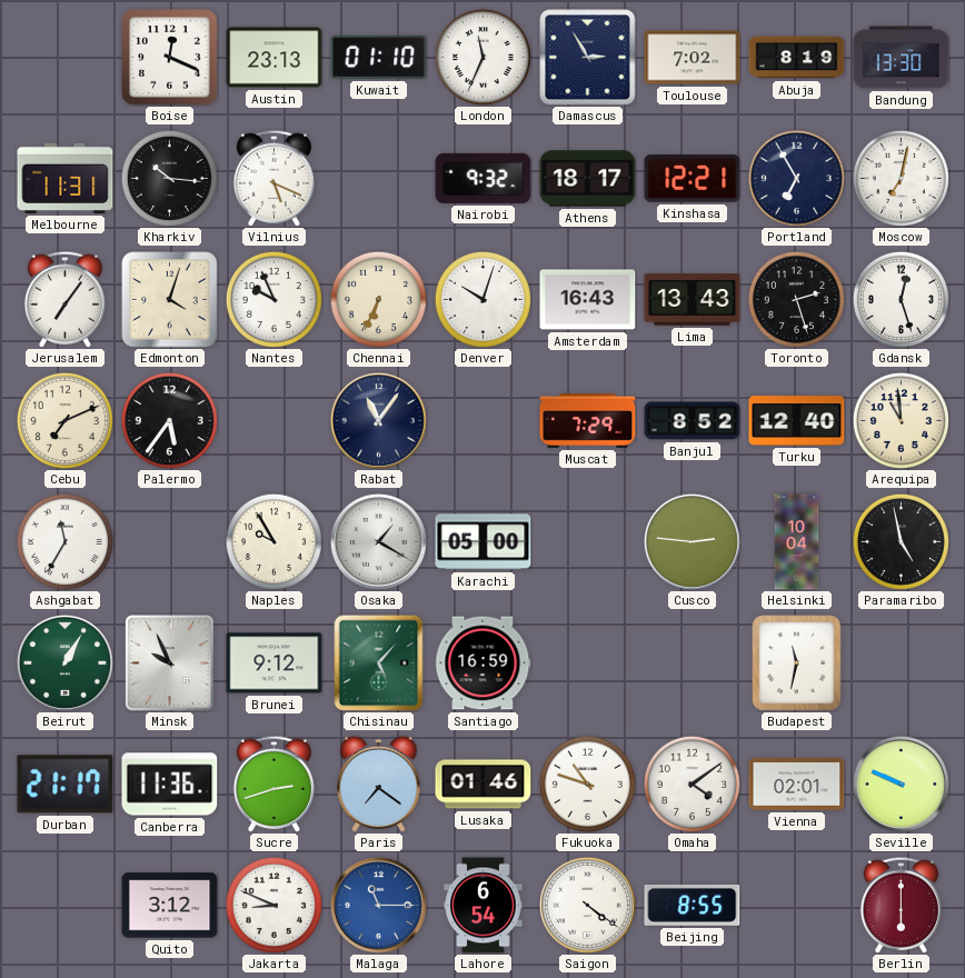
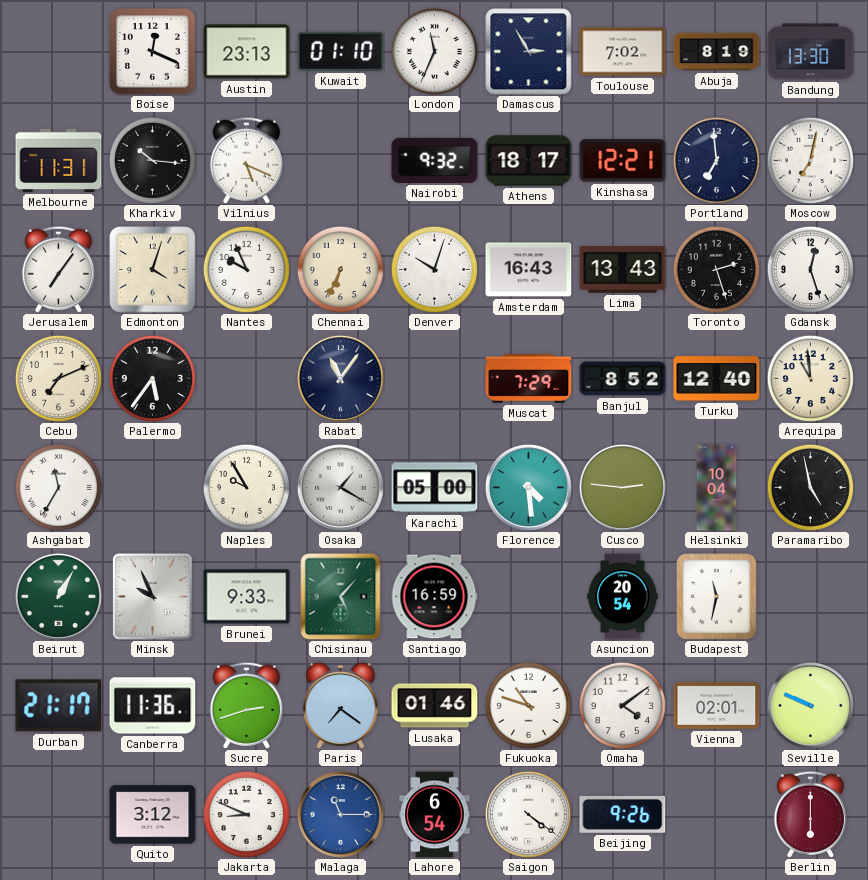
Portland: 6:55 -> 6:59
Florence: none -> 4:29
Brunei: 9:12 -> 9:33
Asuncion: none -> 20:54
Beijing: 8:55 -> 9:26
